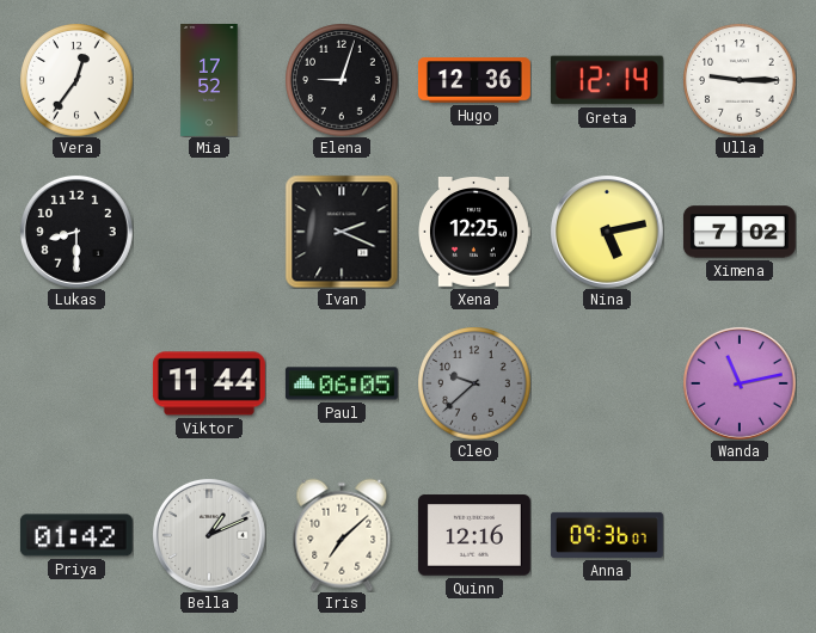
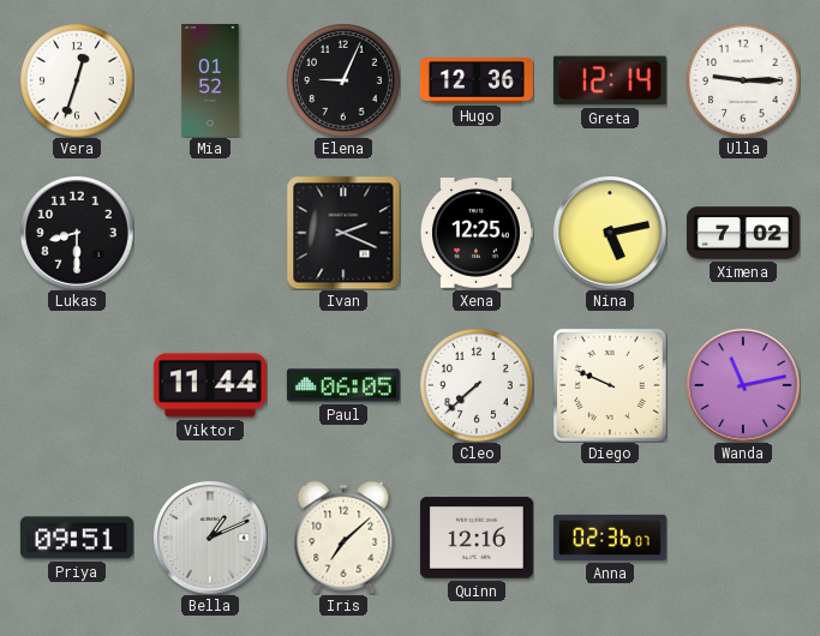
Vera: 12:36 -> 12:33
Mia: 17:52 -> 01:52
Elena: 9:03 -> 9:04
Cleo: 9:38 -> 7:38
Cleo dial: grey -> white
Diego: none -> 9:49
Priya: 01:42 -> 09:51
Anna: 09:36 -> 02:36
